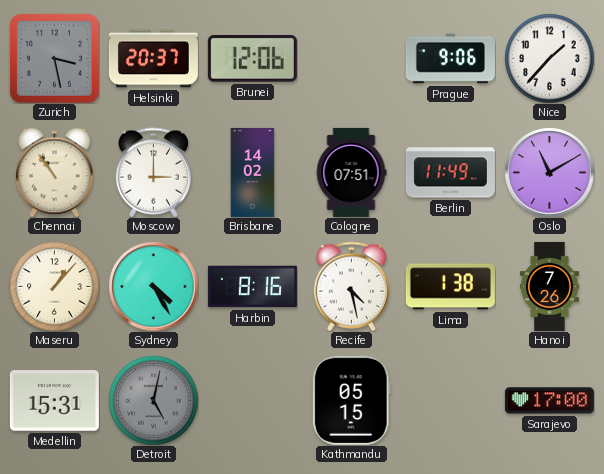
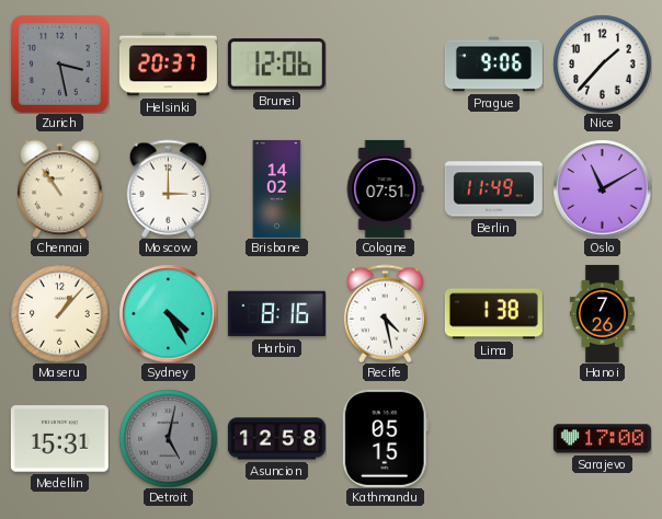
Asuncion: none -> 12:58
